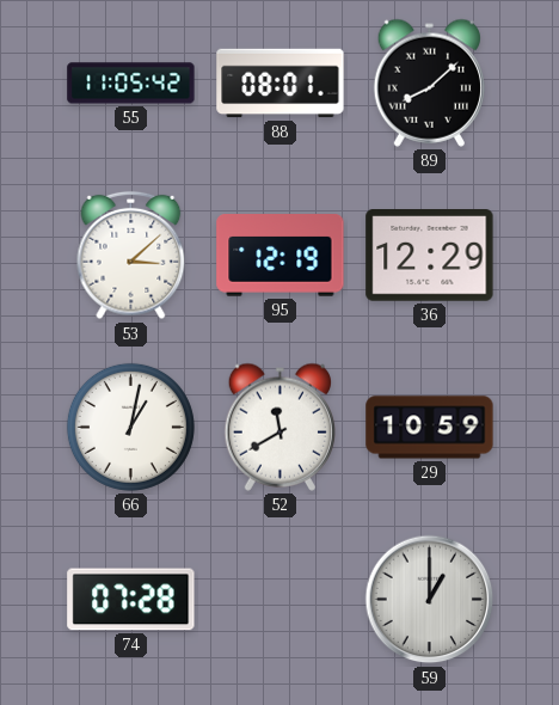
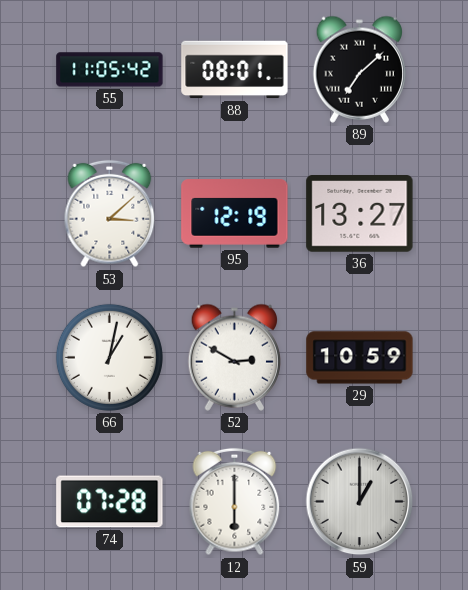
89: 8:08 -> 7:08
36: 12:29 -> 13:27
52: 11:40 -> 2:50
12: none -> 6:00
